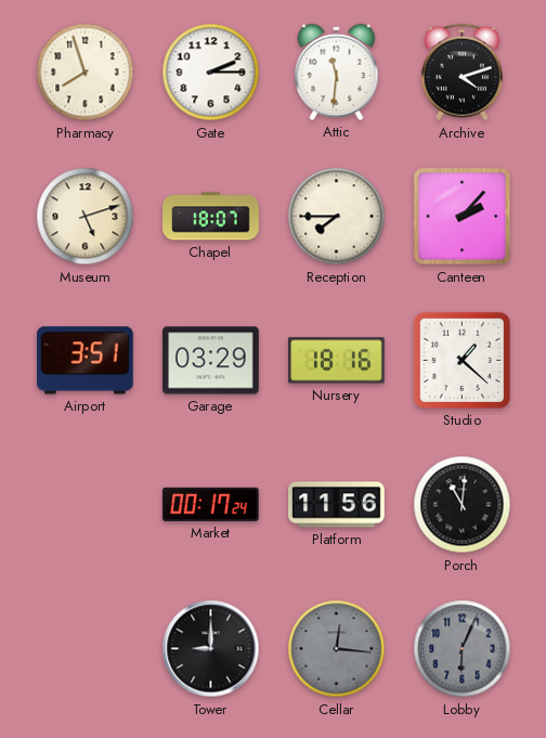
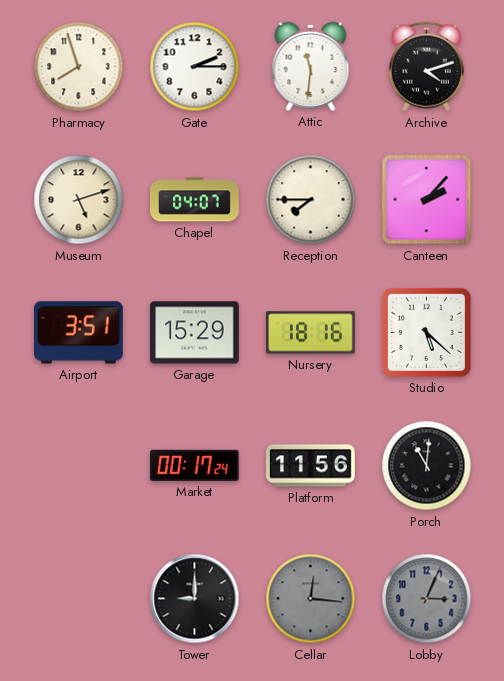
Chapel: 18:07 -> 04:07
Garage: 03:29 -> 15:29
Studio: 1:22 -> 5:22
Lobby: 6:04 -> 3:04
